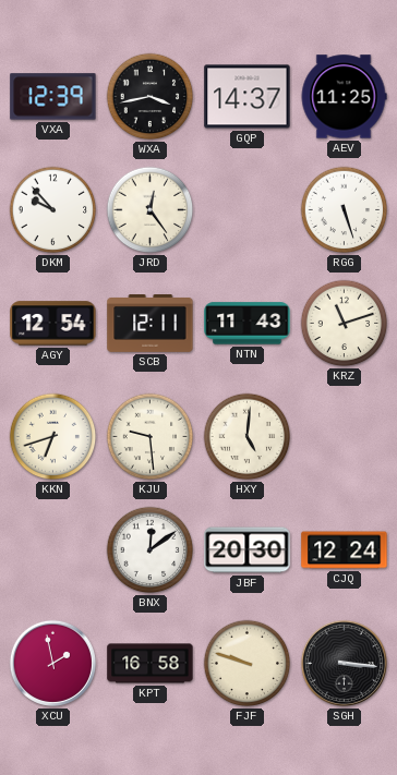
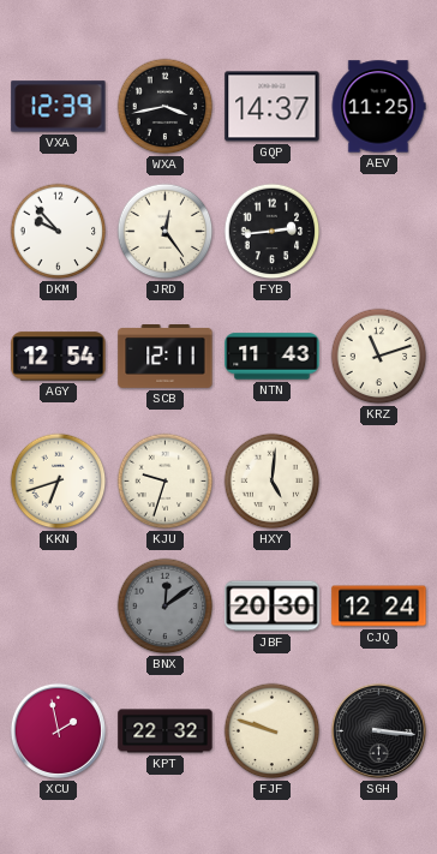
FYB: none -> 2:44
RGG: 5:27 -> none
KJU: 9:29 -> 9:33
BNX dial: white -> grey
KPT: 16:58 -> 22:32
